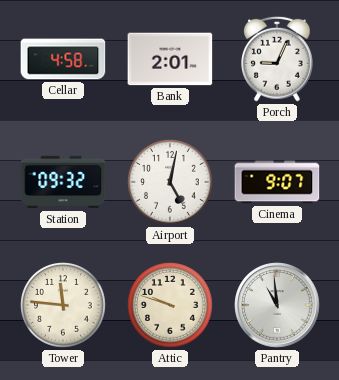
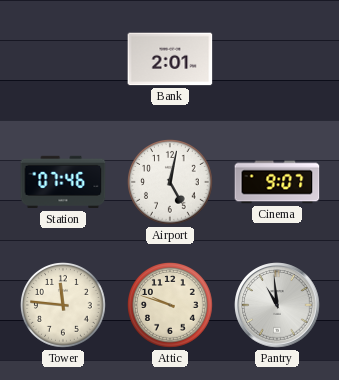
Cellar: 4:58 -> none
Porch: 9:04 -> none
Station: 09:32 -> 07:46
